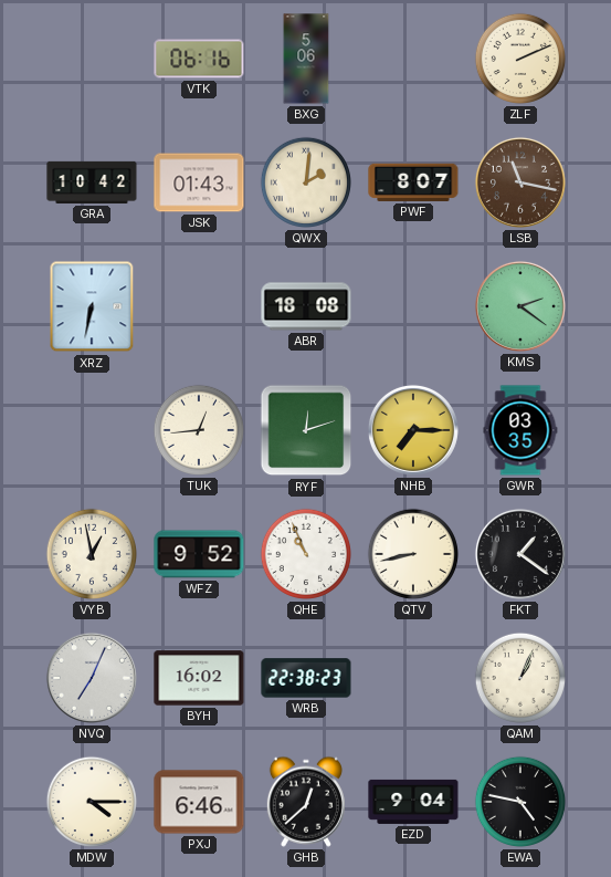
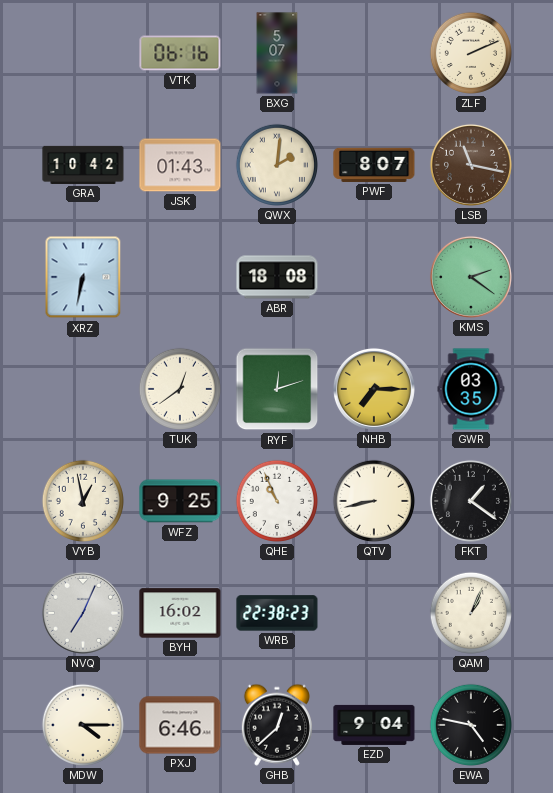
BXG: 5:06 -> 5:07
TUK: 12:44 -> 12:39
WFZ: 9:52 -> 9:25
